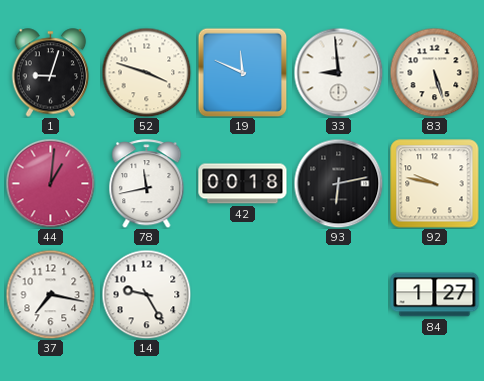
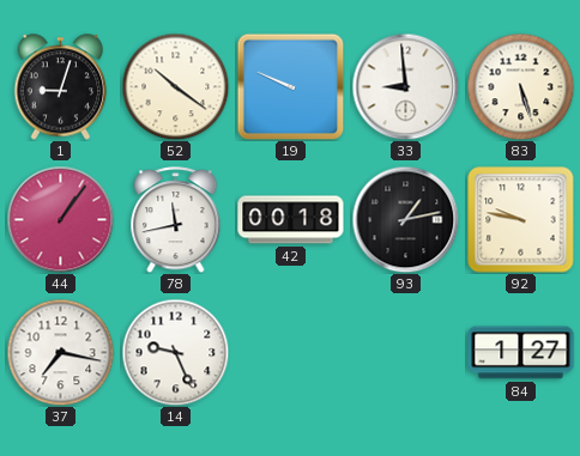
52: 3:48 -> 10:21
19: 11:49 -> 9:49
44: 1:01 -> 1:06
93: 6:13 -> 1:13
14: 9:25 -> 9:26
